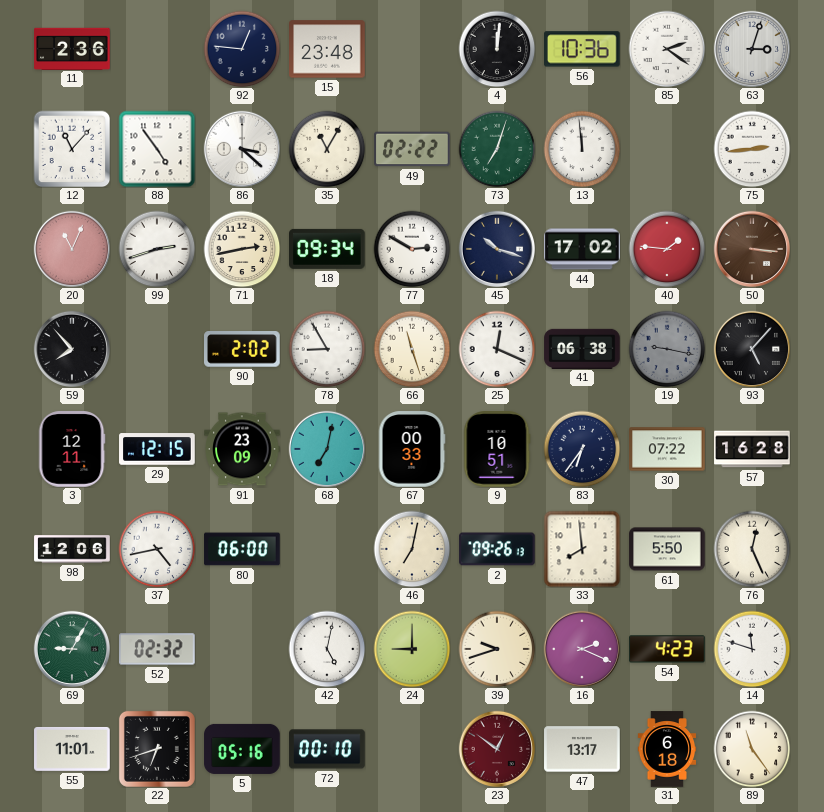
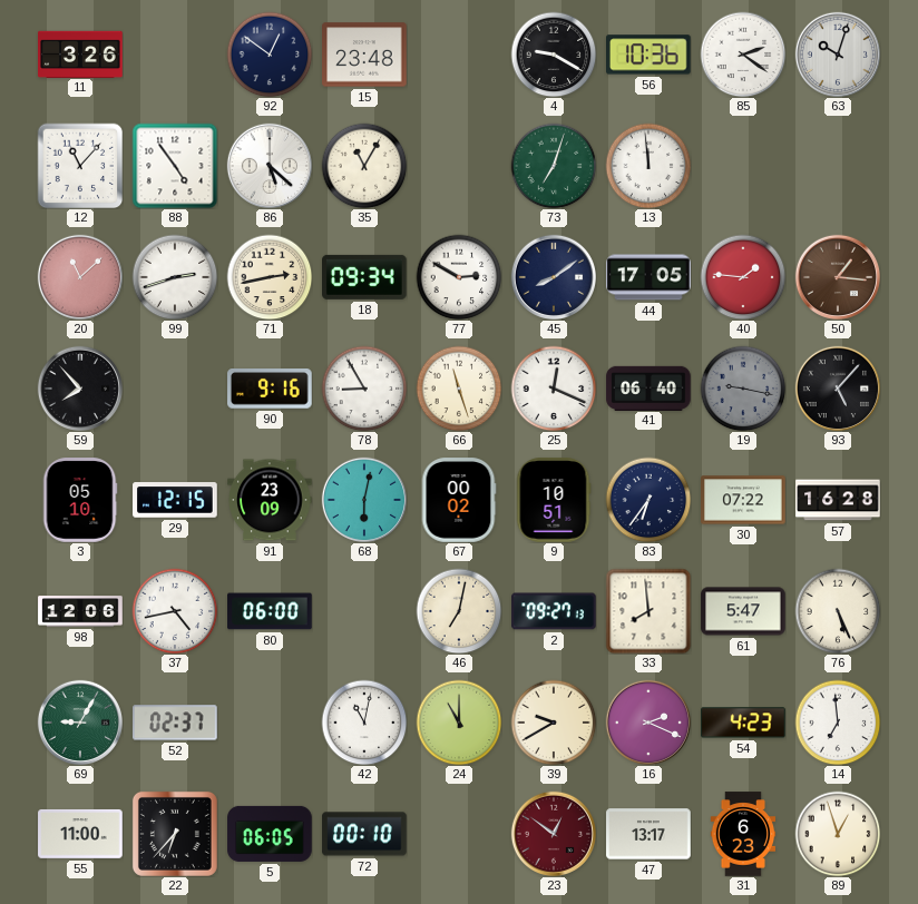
11: 2:36 -> 3:26
92: 12:46 -> 12:51
4: 12:01 -> 9:20
63: 3:03 -> 10:03
86: 3:22 -> 5:22
49: 02:22 -> none
75: 2:44 -> none
20: 11:04 -> 11:08
45: 10:18 -> 8:09
44: 17:02 -> 17:05
50: 3:16 -> 1:16
90: 2:02 -> 9:16
41: 06:38 -> 06:40
3: 12:11 -> 05:10
68: 7:02 -> 6:02
67: 00:33 -> 00:02
2: 09:26 -> 09:27
61: 5:50 -> 5:47
76: 12:26 -> 5:26
52: 02:32 -> 02:37
42: 5:02 -> 11:02
24: 9:00 -> 11:00
39: 9:42 -> 9:40
14: 11:48 -> 6:59
55: 11:01 -> 11:00
22: 6:42 -> 6:37
5: 05:16 -> 06:05
31: 6:18 -> 6:23
89: 11:24 -> 12:57
